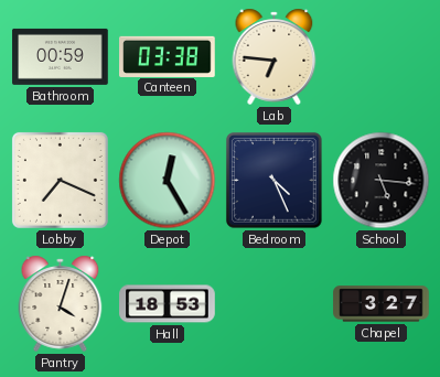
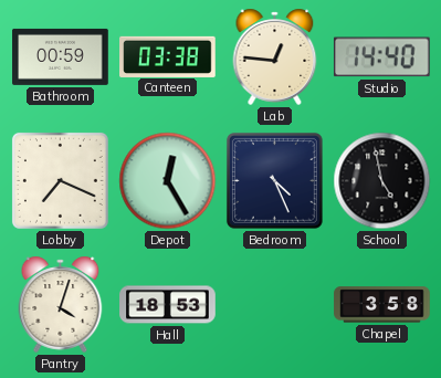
Lab: 6:46 -> 12:46
Studio: none -> 14:40
School: 5:16 -> 4:58
Chapel: 3:27 -> 3:58
